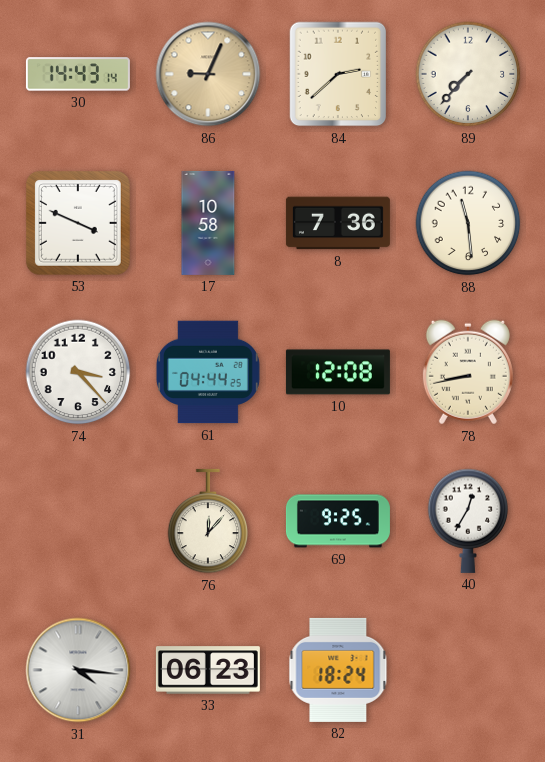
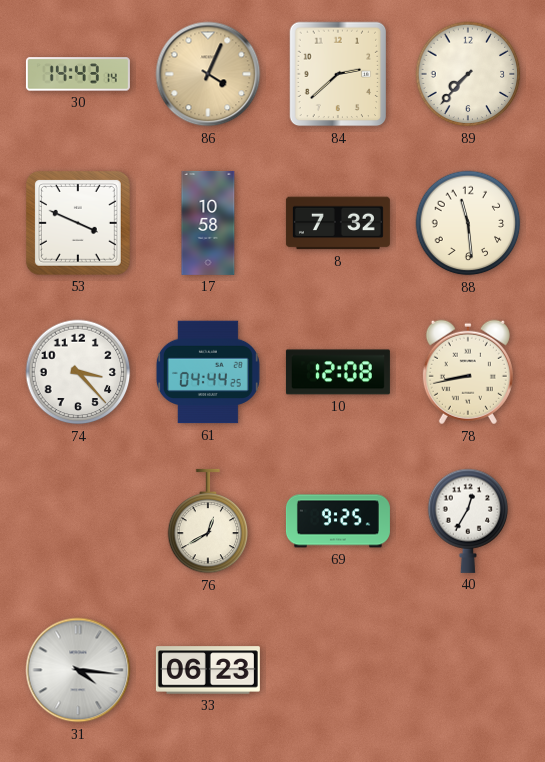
86: 9:04 -> 4:04
8: 7:36 -> 7:32
76: 12:07 -> 12:40
82: 18:24 -> none
